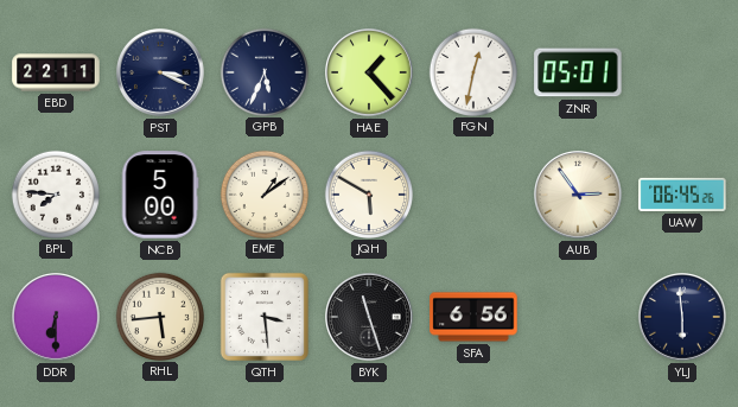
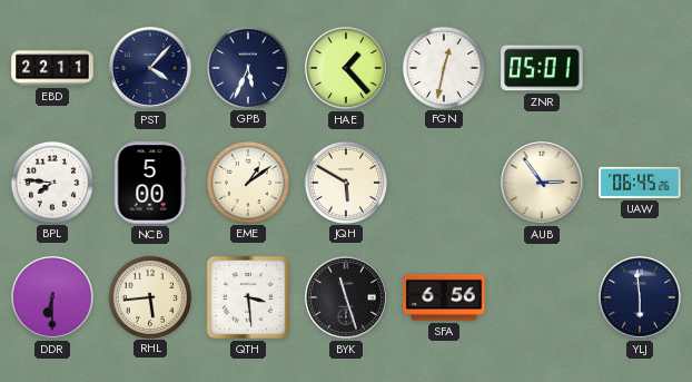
PST: 3:19 -> 4:07
